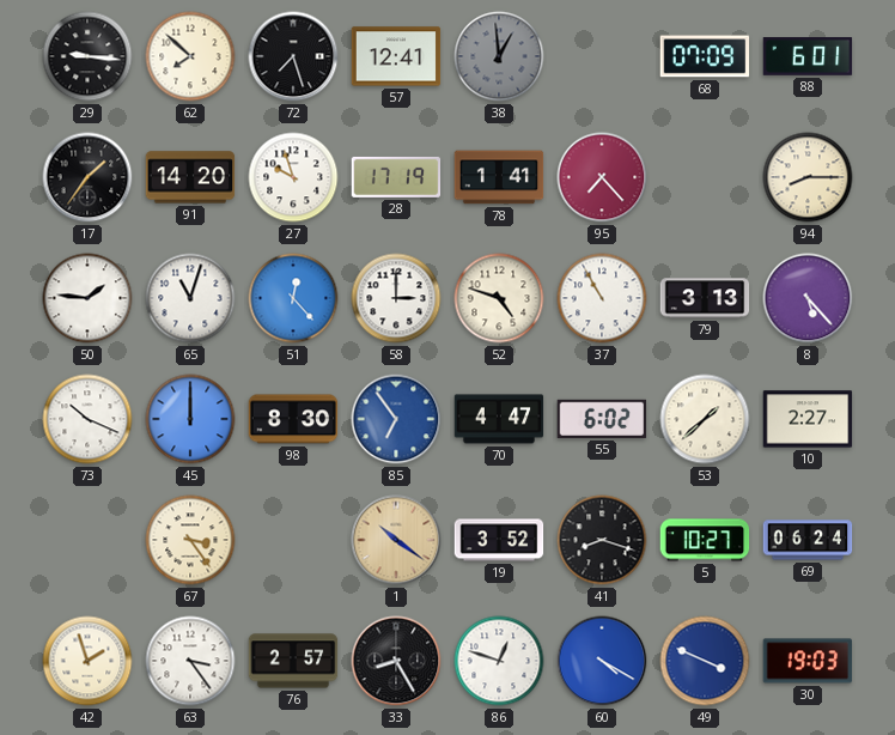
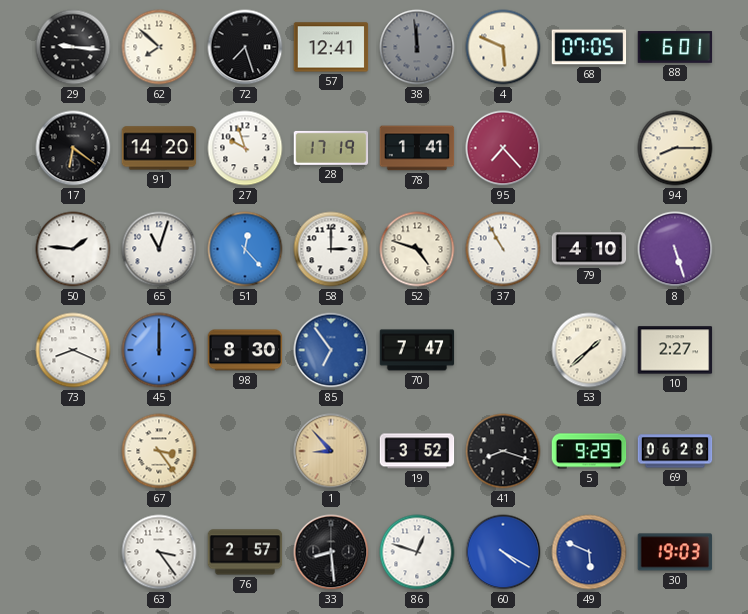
38: 12:59 -> 11:59
4: none -> 5:49
68: 07:09 -> 07:05
17: 1:36 -> 6:21
79: 3:13 -> 4:10
8: 5:23 -> 5:27
73: 10:19 -> 8:19
70: 4:47 -> 7:47
55: 6:02 -> none
1: 10:21 -> 8:53
5: 10:27 -> 9:29
69: 06:24 -> 06:28
42: 1:57 -> none
33: 8:25 -> 8:29
49: 3:49 -> 5:49
